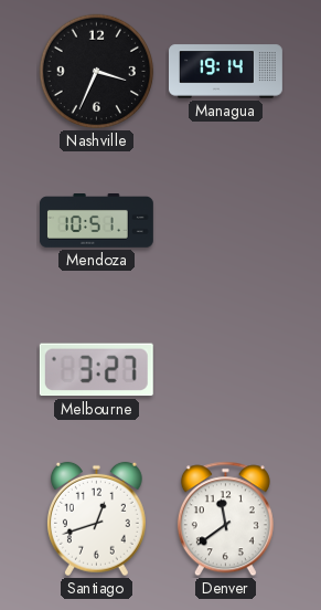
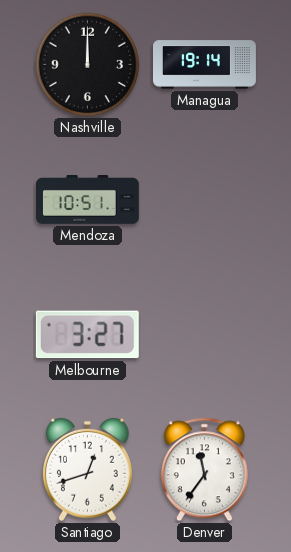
Nashville: 3:34 -> 12:00
Denver: 11:39 -> 11:36
